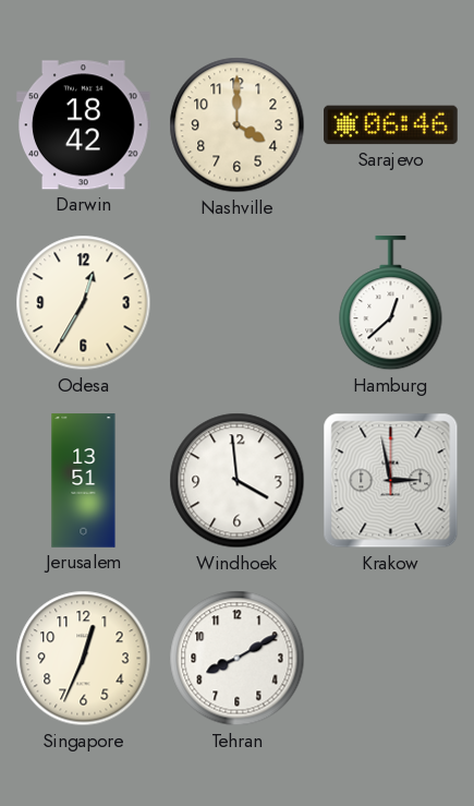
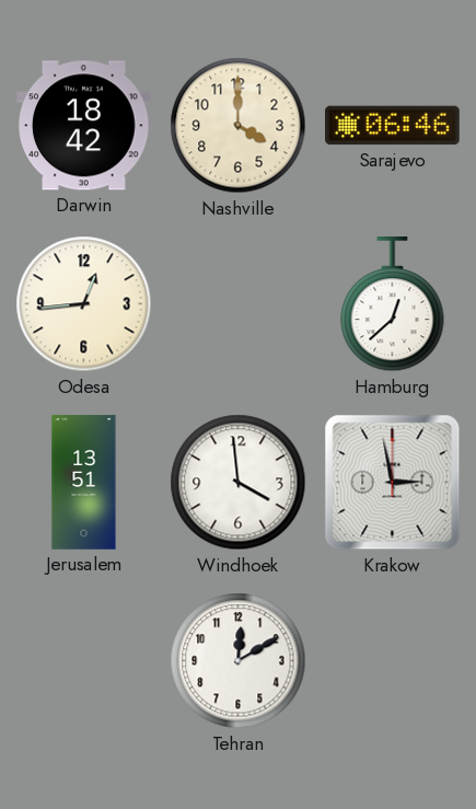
Odesa: 12:35 -> 12:44
Singapore: 12:34 -> none
Tehran: 8:10 -> 12:10
